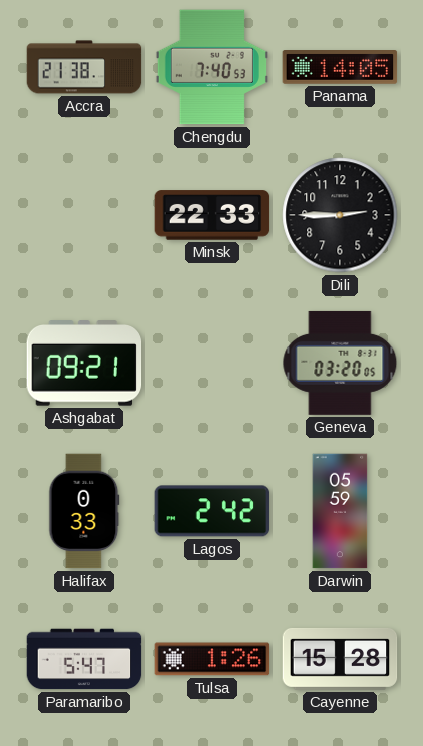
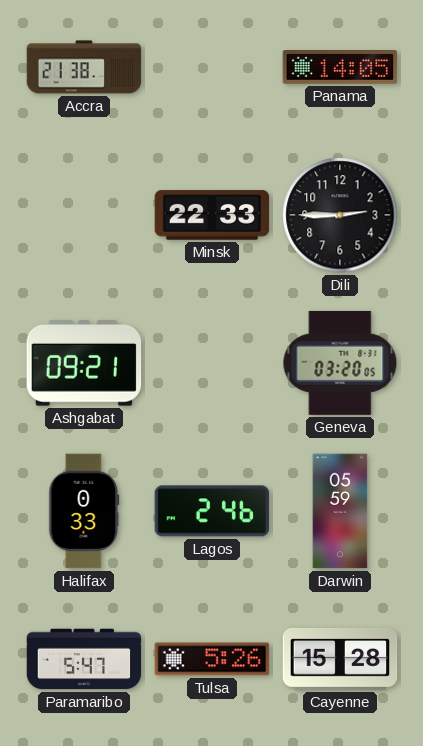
Chengdu: 7:40 -> none
Lagos: 2:42 -> 2:46
Tulsa: 1:26 -> 5:26
